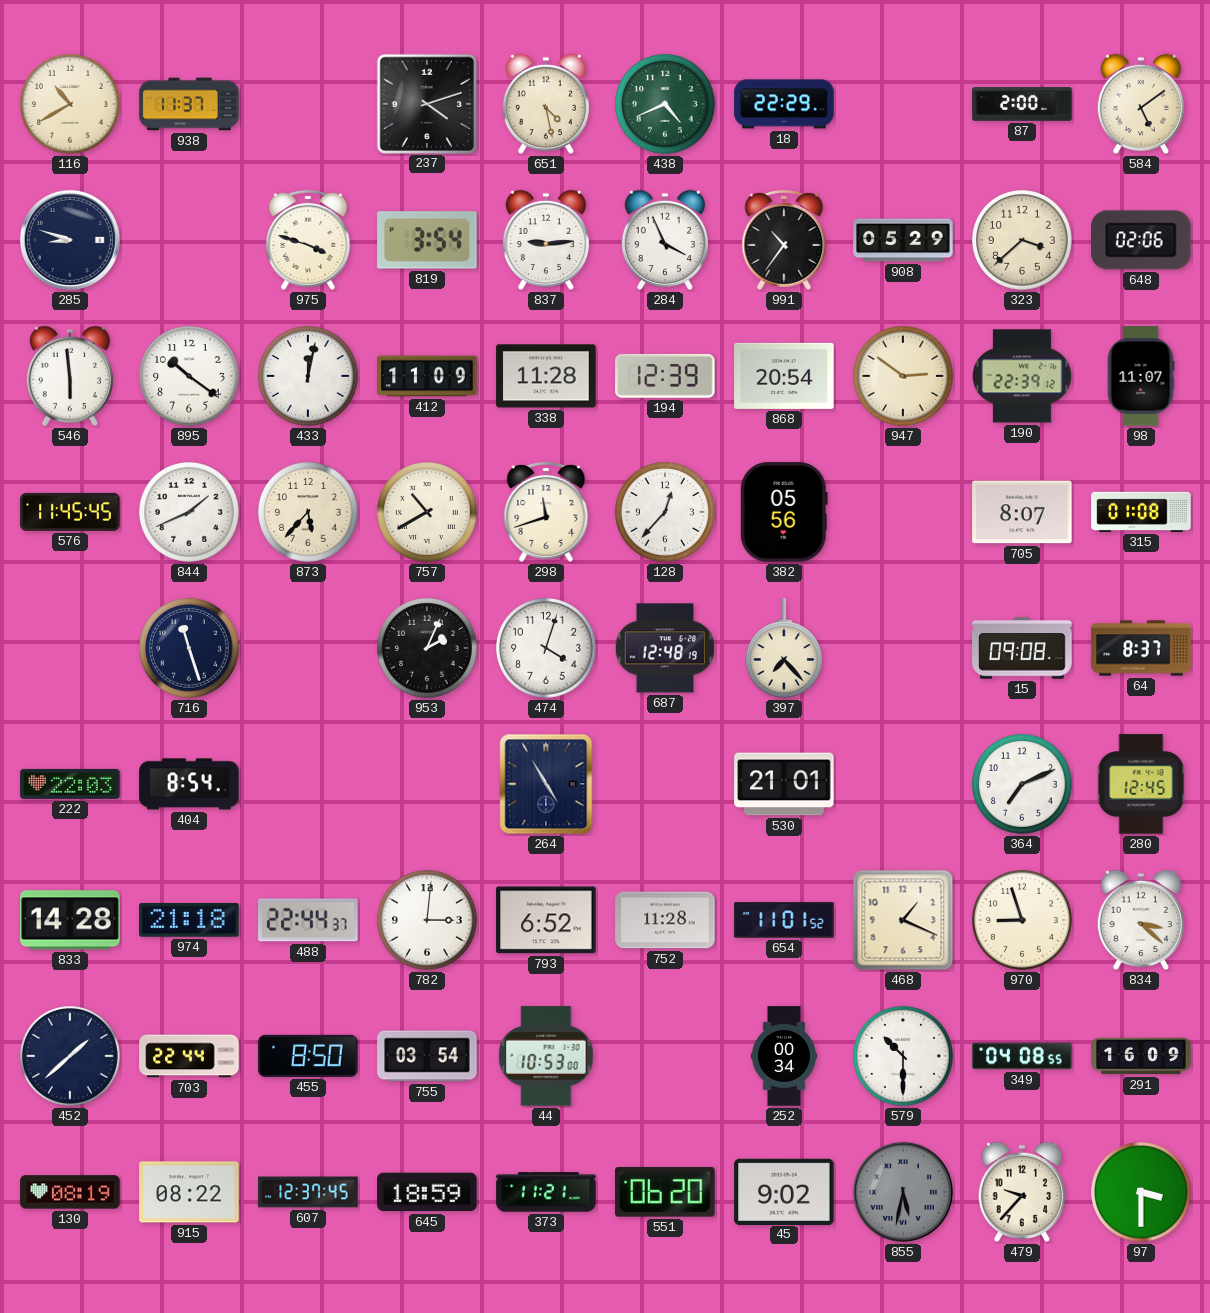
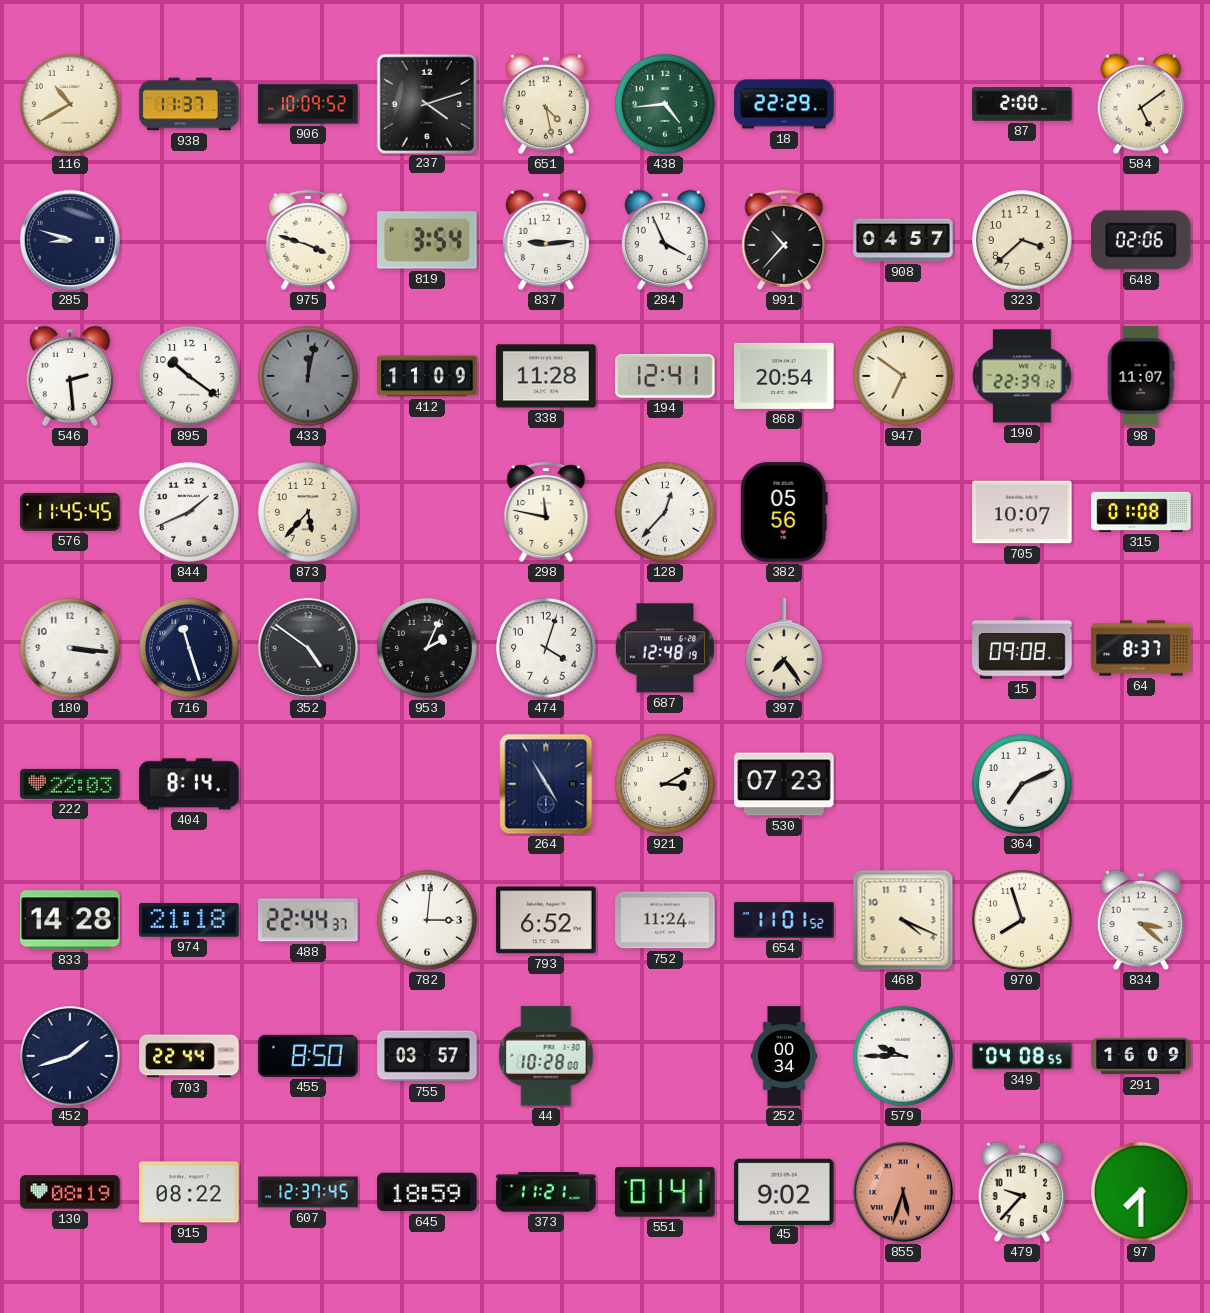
906: none -> 10:09
438: 4:41 -> 4:44
991: 10:36 -> 10:37
908: 05:29 -> 04:57
546: 5:59 -> 2:29
433 dial: white -> grey
194: 12:39 -> 12:41
947: 2:51 -> 6:51
757: 10:40 -> none
298: 11:42 -> 11:47
705: 8:07 -> 10:07
180: none -> 3:16
352: none -> 4:51
397: 7:23 -> 7:24
404: 8:54 -> 8:14
921: none -> 3:10
530: 21:01 -> 07:23
280: 12:45 -> none
752: 11:28 -> 11:24
468: 1:19 -> 4:19
970: 8:57 -> 7:57
452: 1:38 -> 1:42
755: 03:54 -> 03:57
44: 10:53 -> 10:28
579: 10:30 -> 9:45
551: 06:20 -> 01:41
855: 5:32 -> 5:33
855 dial: grey -> salmon
97: 3:30 -> 7:30
